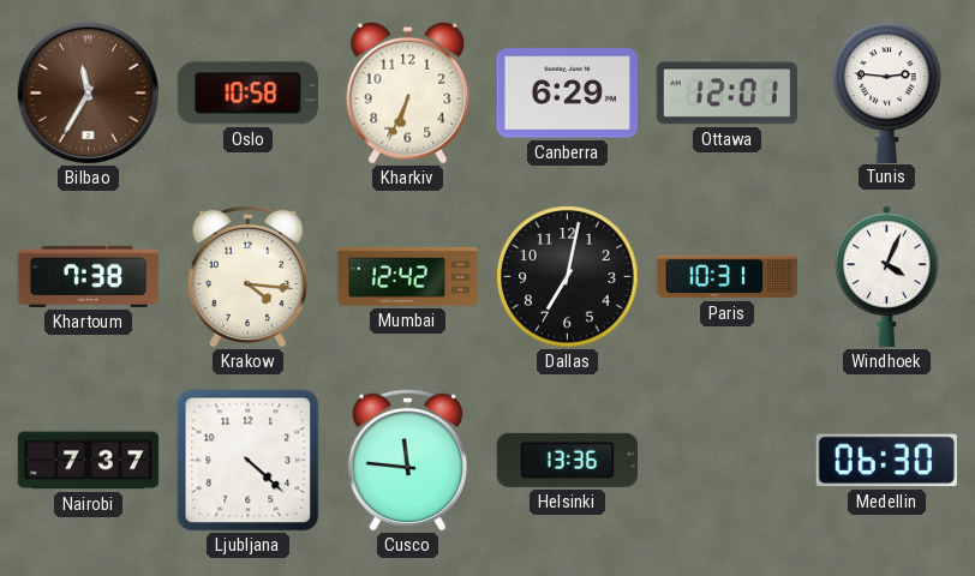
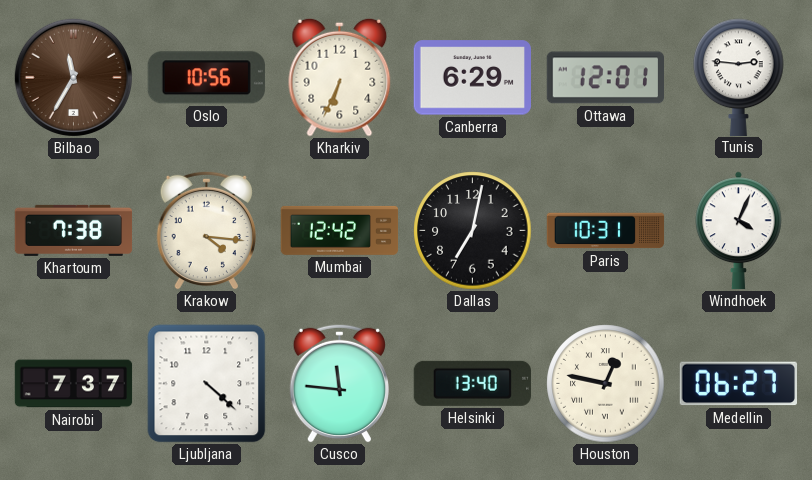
Oslo: 10:58 -> 10:56
Helsinki: 13:36 -> 13:40
Houston: none -> 12:47
Medellin: 06:30 -> 06:27
